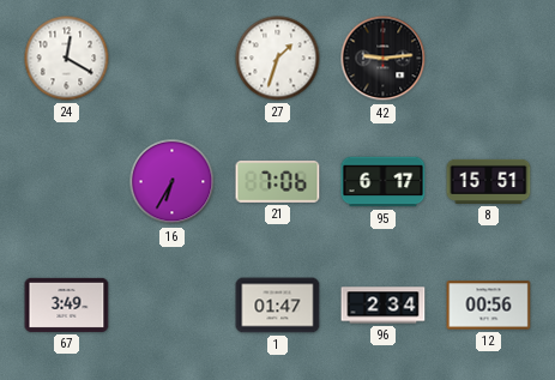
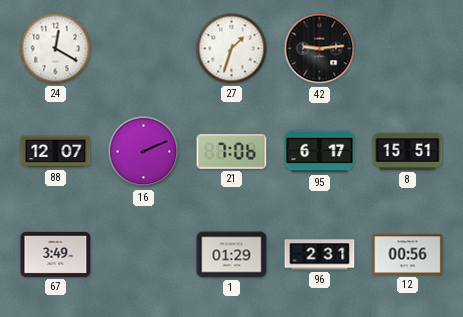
88: none -> 12:07
16: 6:35 -> 2:11
1: 01:47 -> 01:29
96: 2:34 -> 2:31
